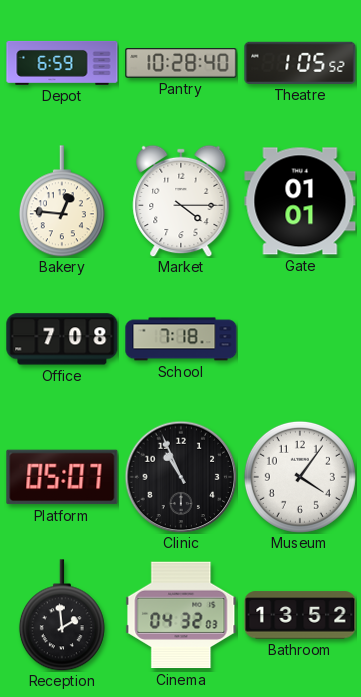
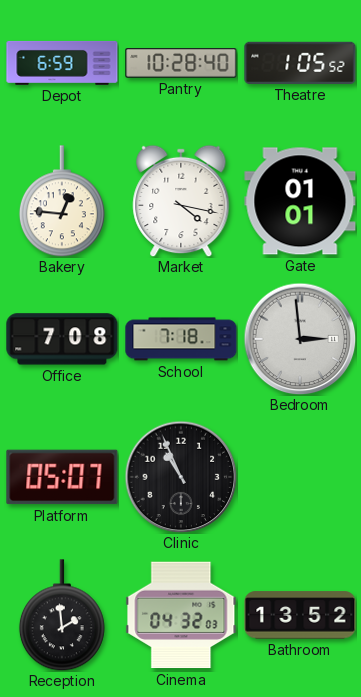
Market: 4:15 -> 4:17
Bedroom: none -> 2:59
Museum: 4:06 -> none
